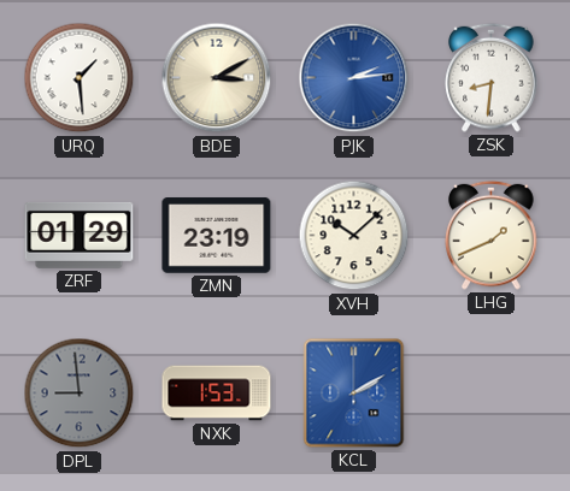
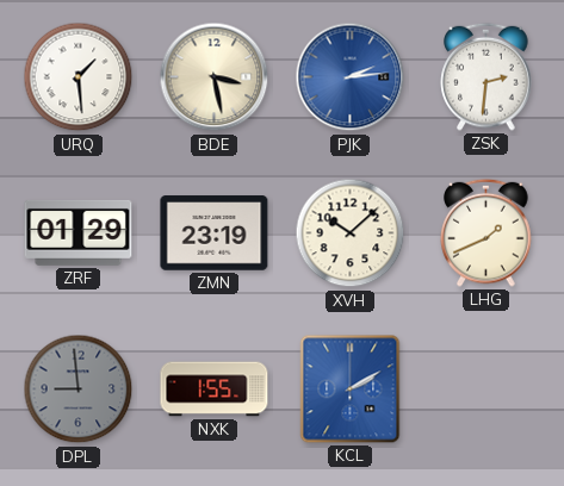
BDE: 3:10 -> 3:28
ZSK: 8:31 -> 2:31
NXK: 1:53 -> 1:55
